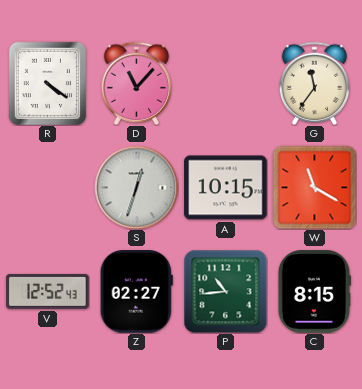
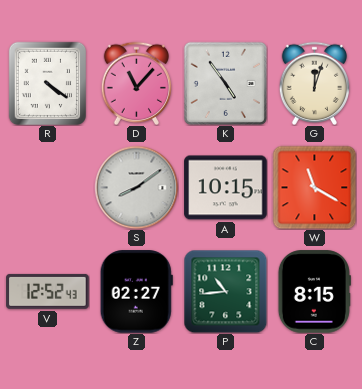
K: none -> 4:54
G: 11:36 -> 12:03
S: 12:33 -> 8:09
